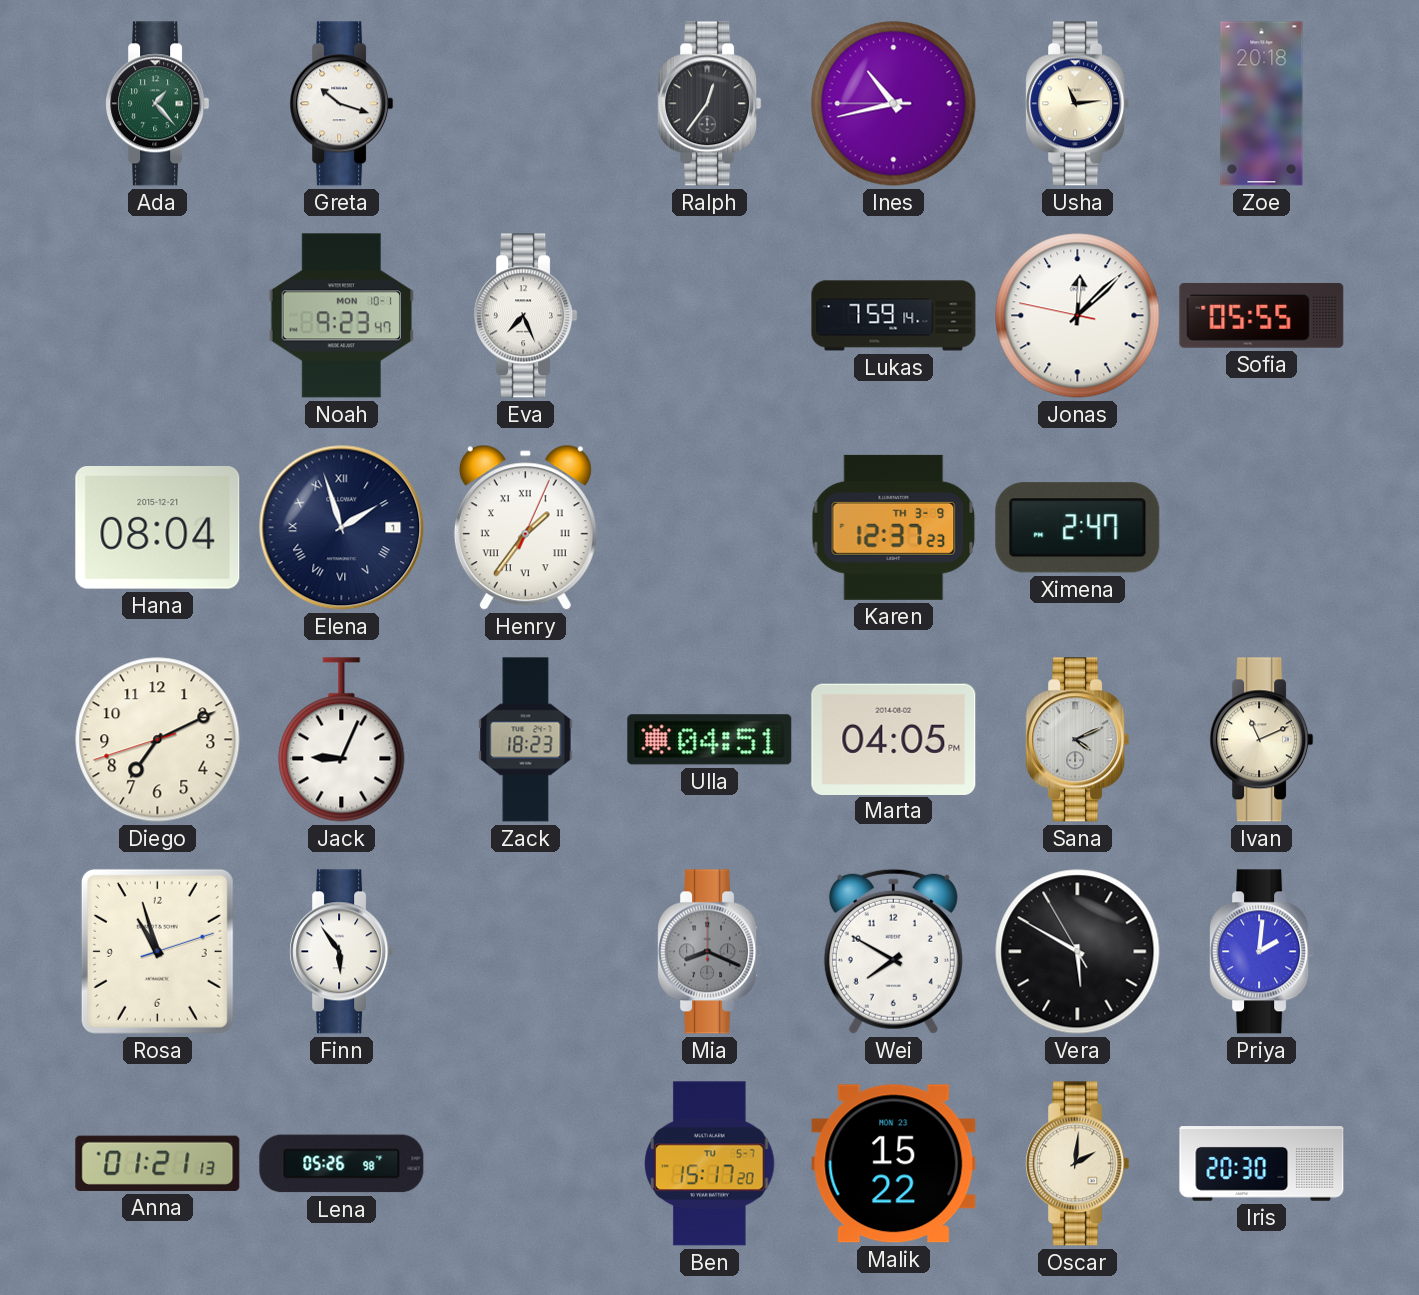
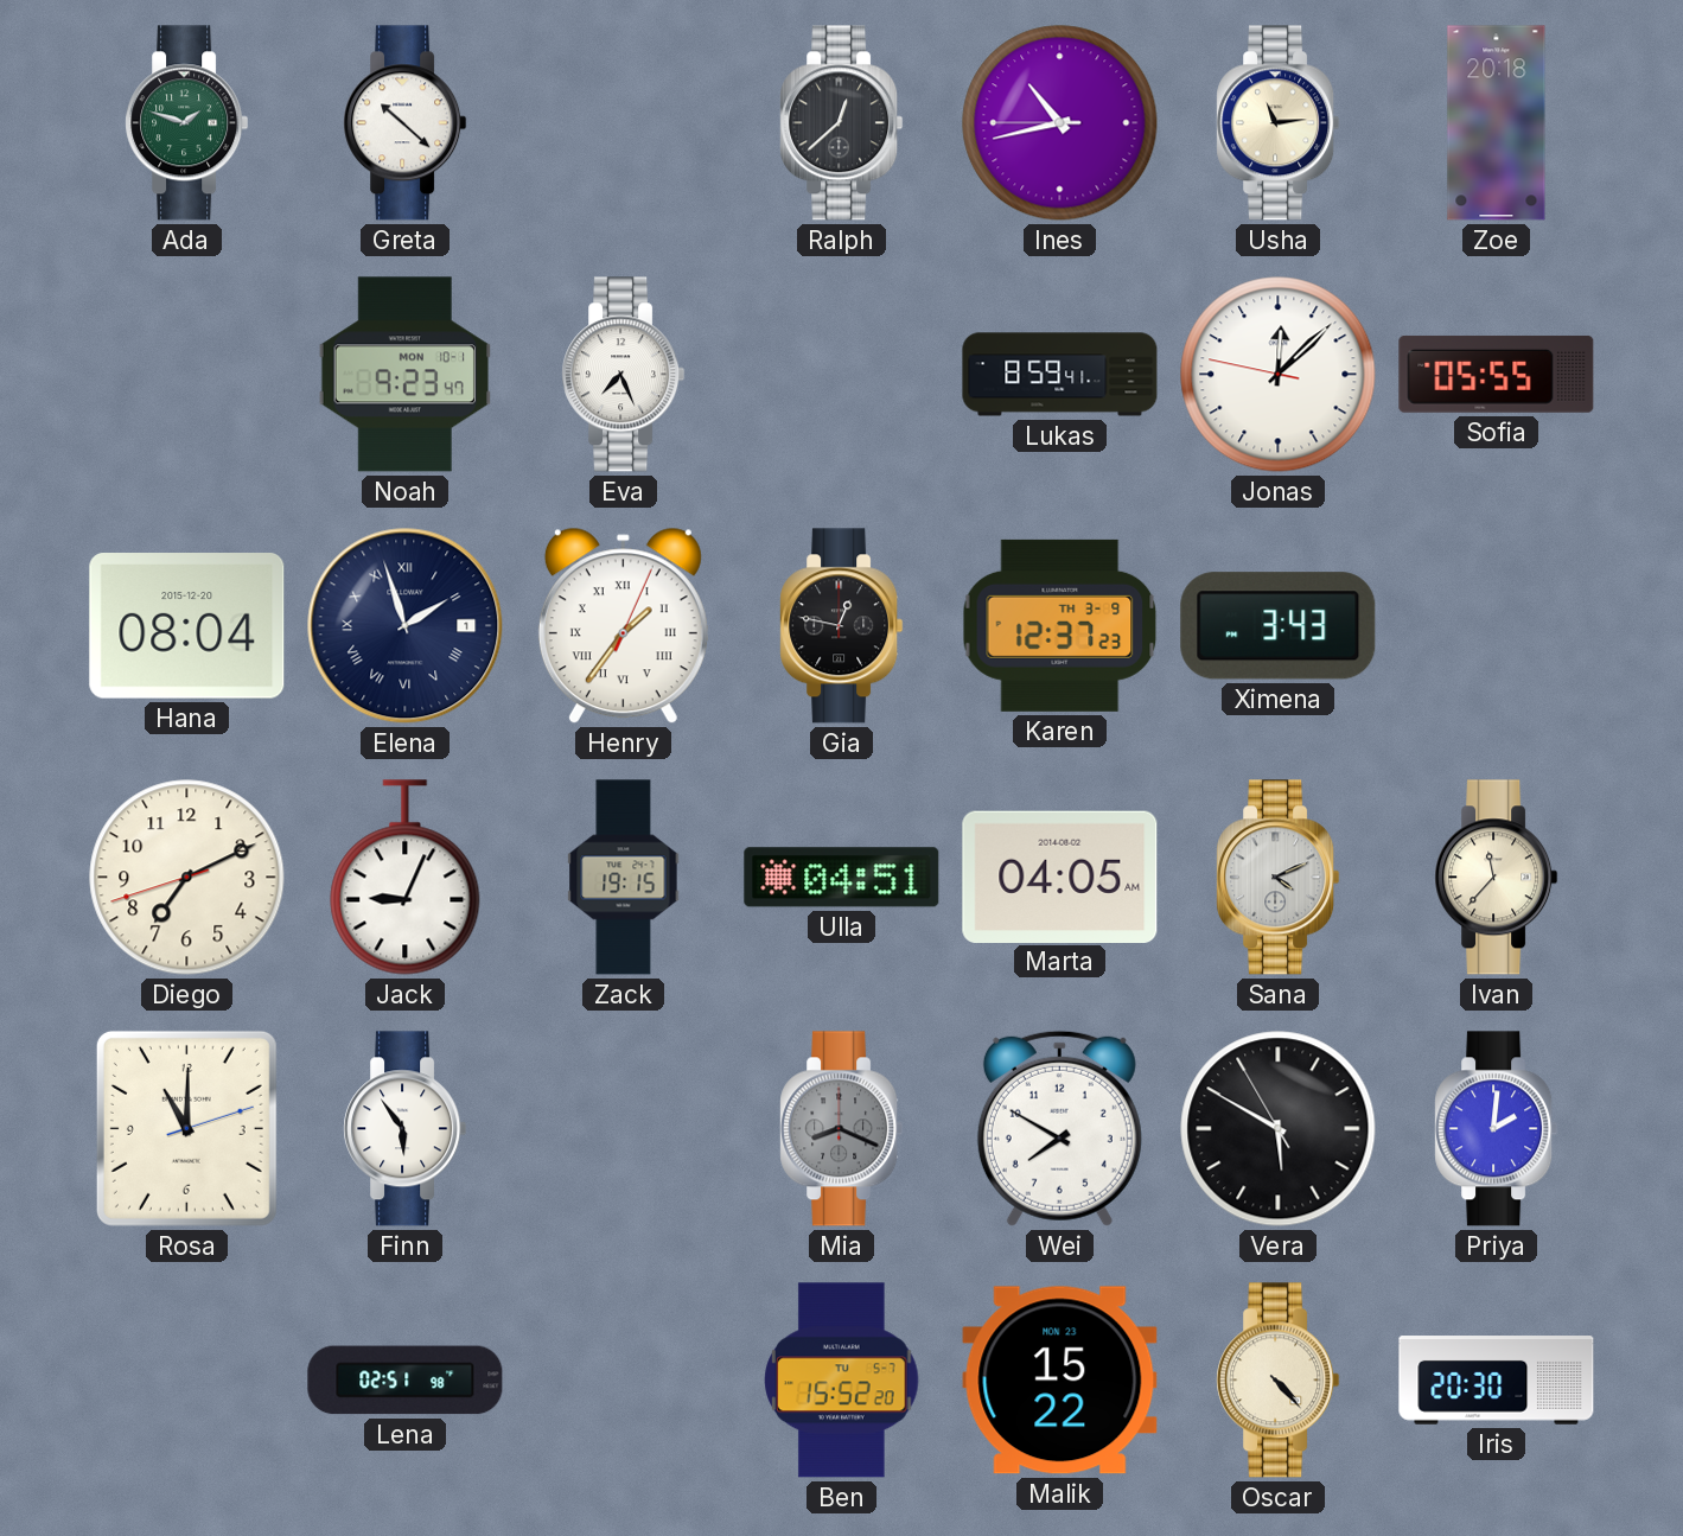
Ada: 1:23 -> 1:48
Greta: 10:18 -> 10:22
Ralph: 12:36 -> 12:38
Lukas: 7:59 -> 8:59
Hana date: 2015-12-21 -> 2015-12-20
Gia: none -> 12:47
Ximena: 2:47 -> 3:43
Zack: 18:23 -> 19:15
Marta: 04:05 PM -> 04:05 AM
Ivan: 11:11 -> 11:37
Rosa: 10:57 -> 11:00
Anna: 01:21 -> none
Lena: 05:26 -> 02:51
Ben: 15:17 -> 15:52
Oscar: 2:01 -> 4:23
